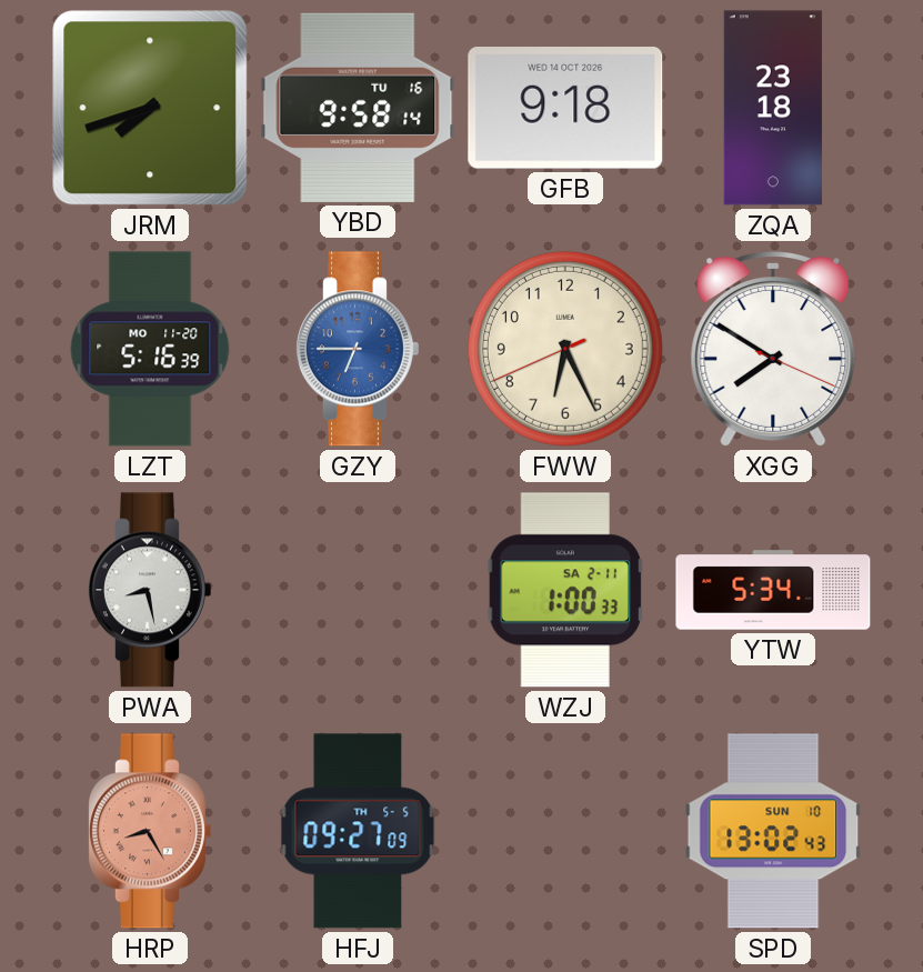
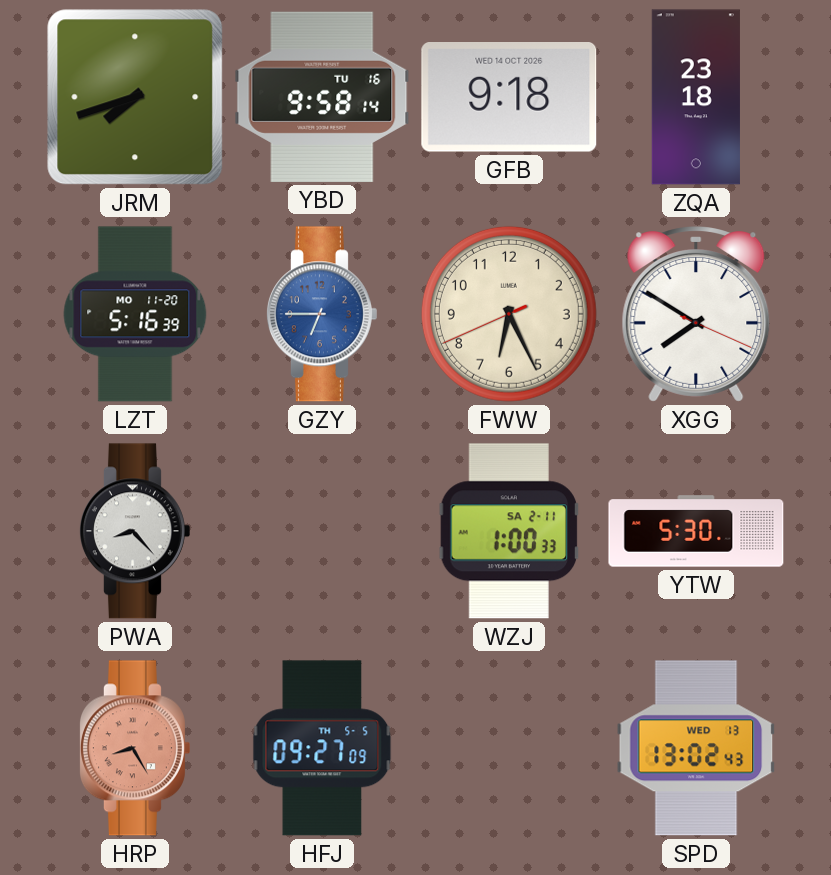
PWA: 8:28 -> 8:23
YTW: 5:34 -> 5:30
SPD date: SUN 10 -> WED 13
